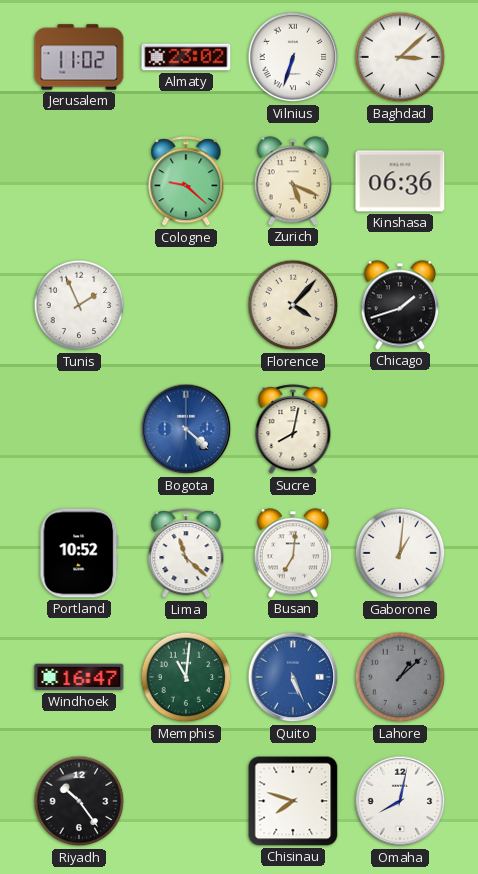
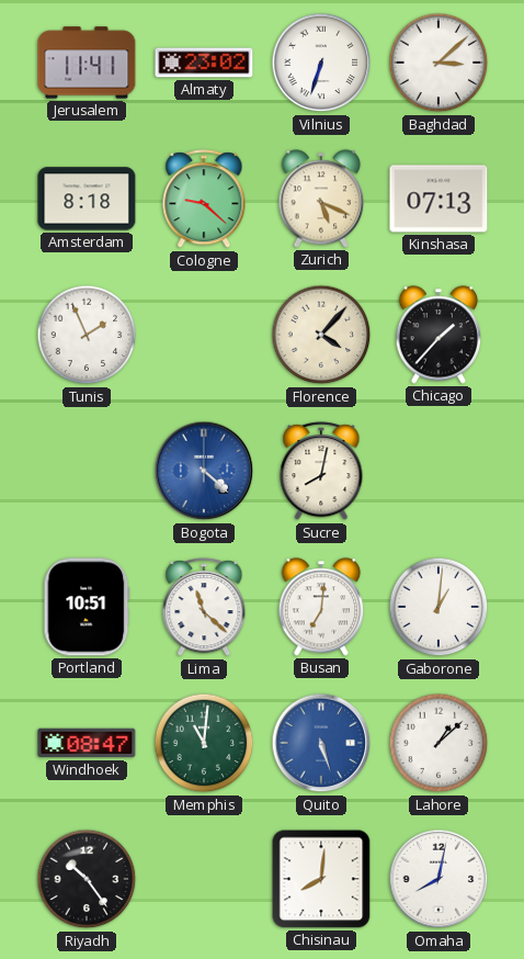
Jerusalem: 11:02 -> 11:41
Amsterdam: none -> 8:18
Kinshasa: 06:36 -> 07:13
Chicago: 1:42 -> 1:37
Portland: 10:52 -> 10:51
Windhoek: 16:47 -> 08:47
Quito: 5:26 -> 5:27
Lahore dial: grey -> white
Chisinau: 7:48 -> 8:01
